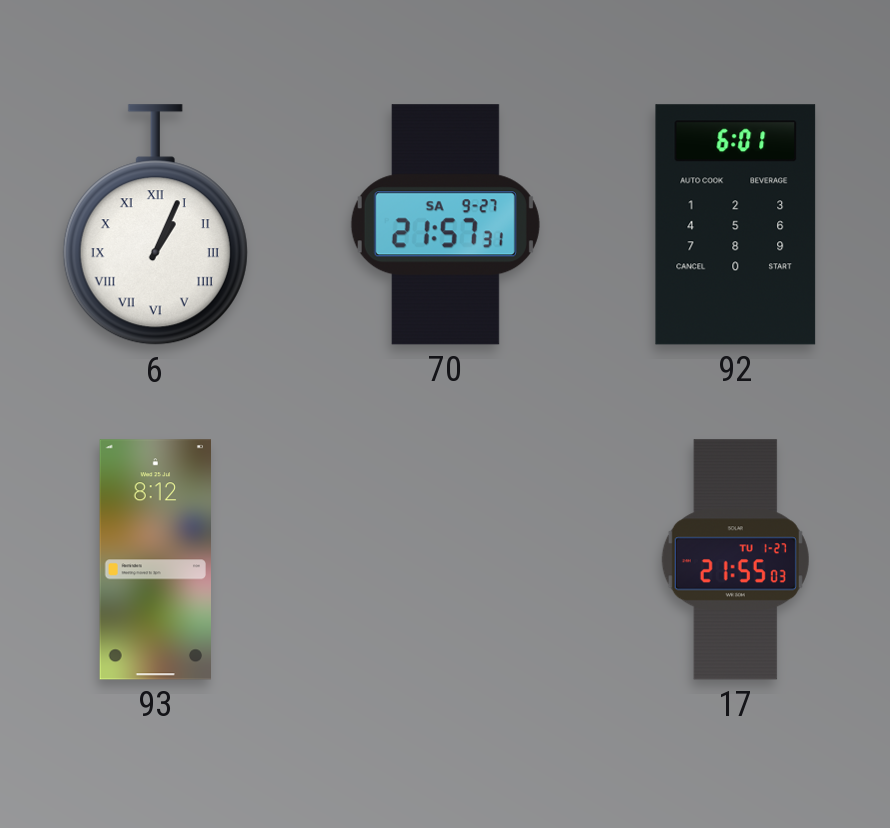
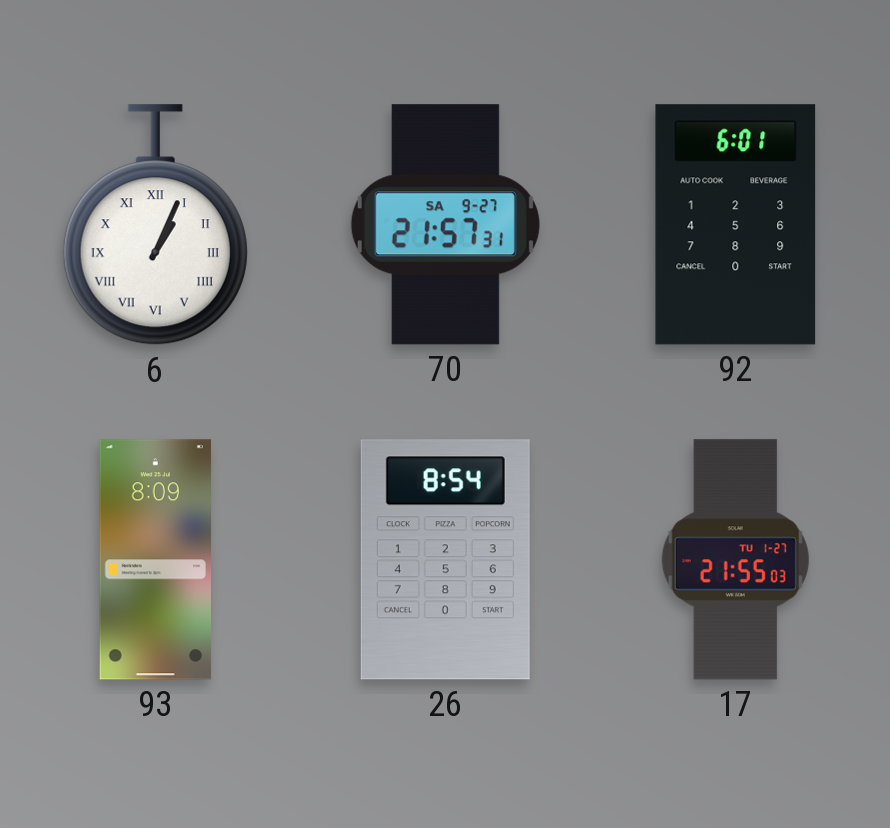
93: 8:12 -> 8:09
26: none -> 8:54
